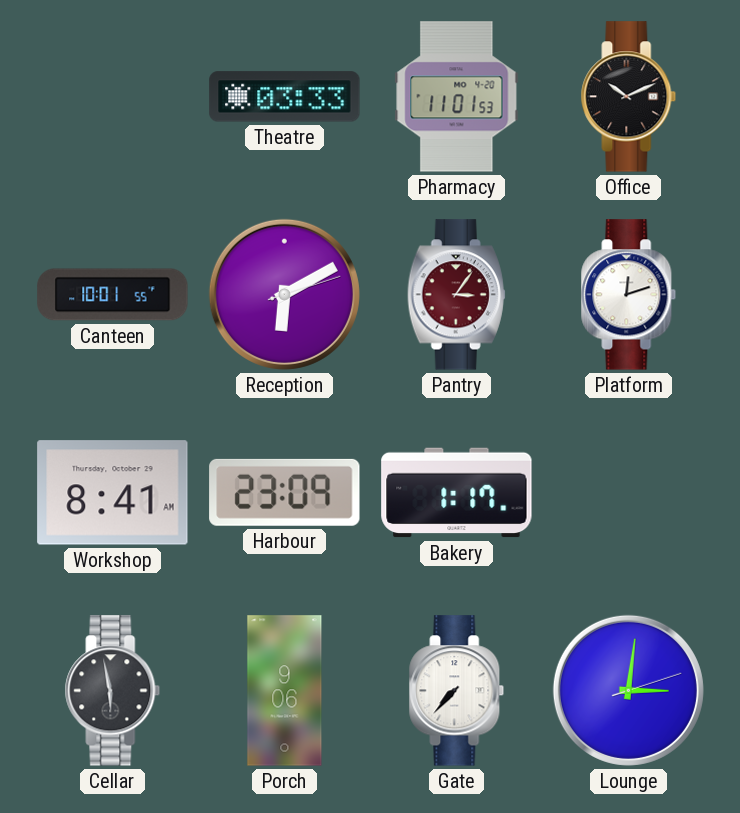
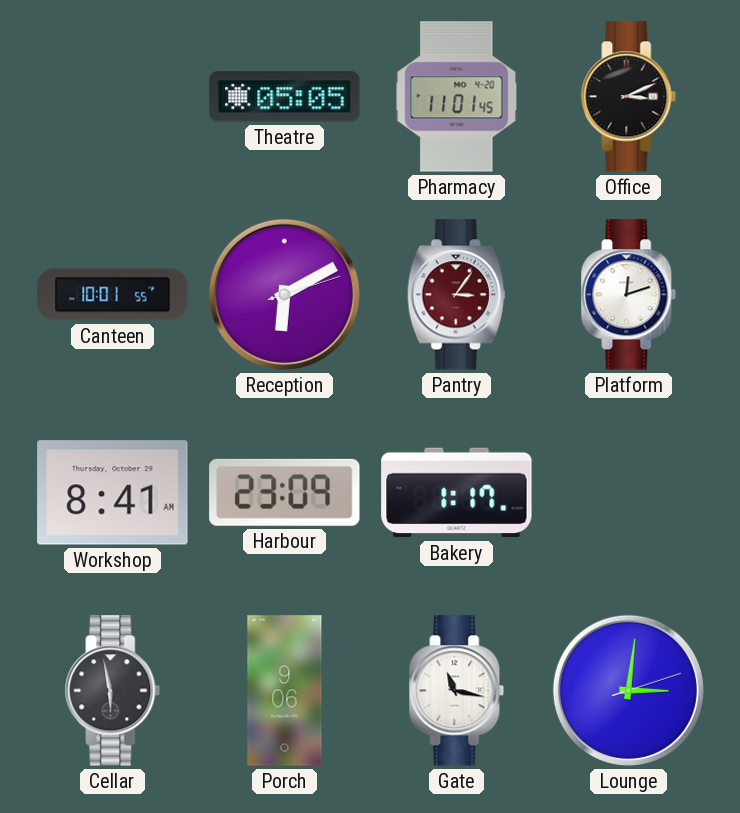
Theatre: 03:33 -> 05:05
Pharmacy: 11:01:53 -> 11:01:45
Office: 10:11 -> 3:11
Gate: 7:37 -> 11:17
